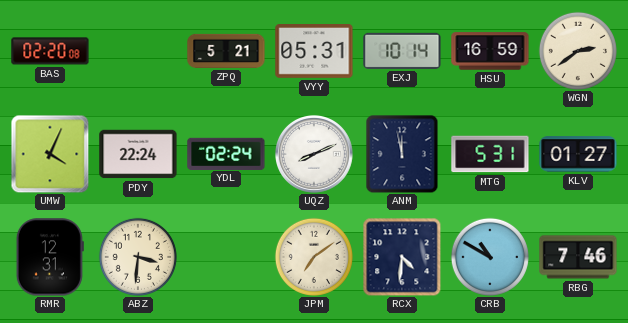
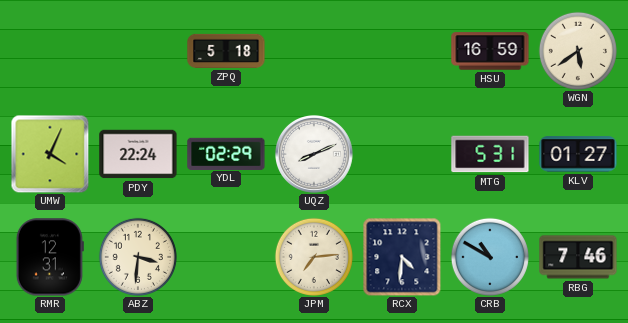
BAS: 02:20 -> none
ZPQ: 5:21 -> 5:18
VYY: 05:31 -> none
EXJ: 10:14 -> none
WGN: 2:39 -> 5:39
YDL: 02:24 -> 02:29
ANM: 11:58 -> none
JPM: 7:09 -> 7:14
